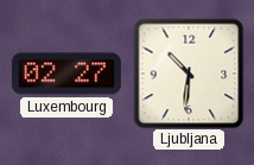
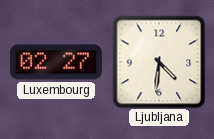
Ljubljana: 10:31 -> 4:31
